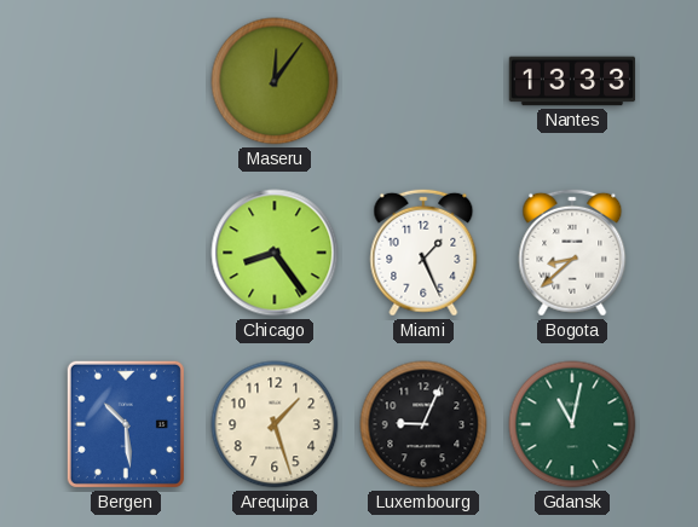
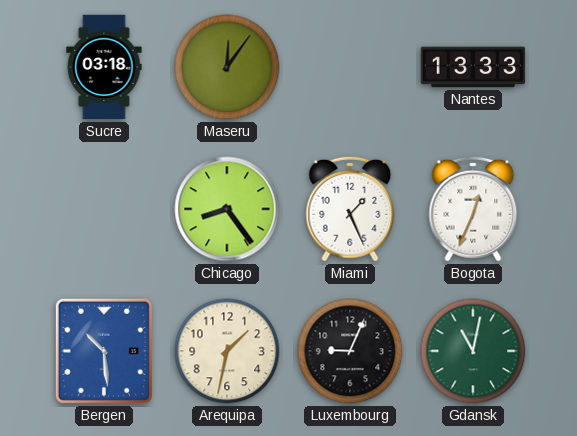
Sucre: none -> 03:18
Bogota: 8:38 -> 12:34
Arequipa: 1:27 -> 1:32
